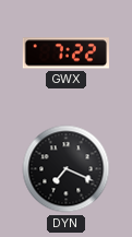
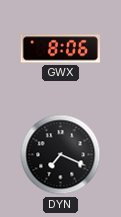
GWX: 7:22 -> 8:06
